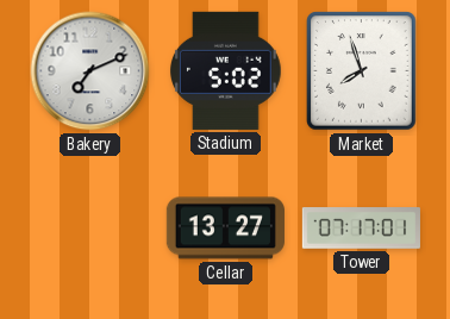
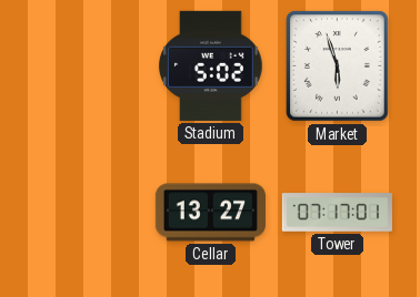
Bakery: 7:11 -> none
Market: 7:57 -> 5:57
